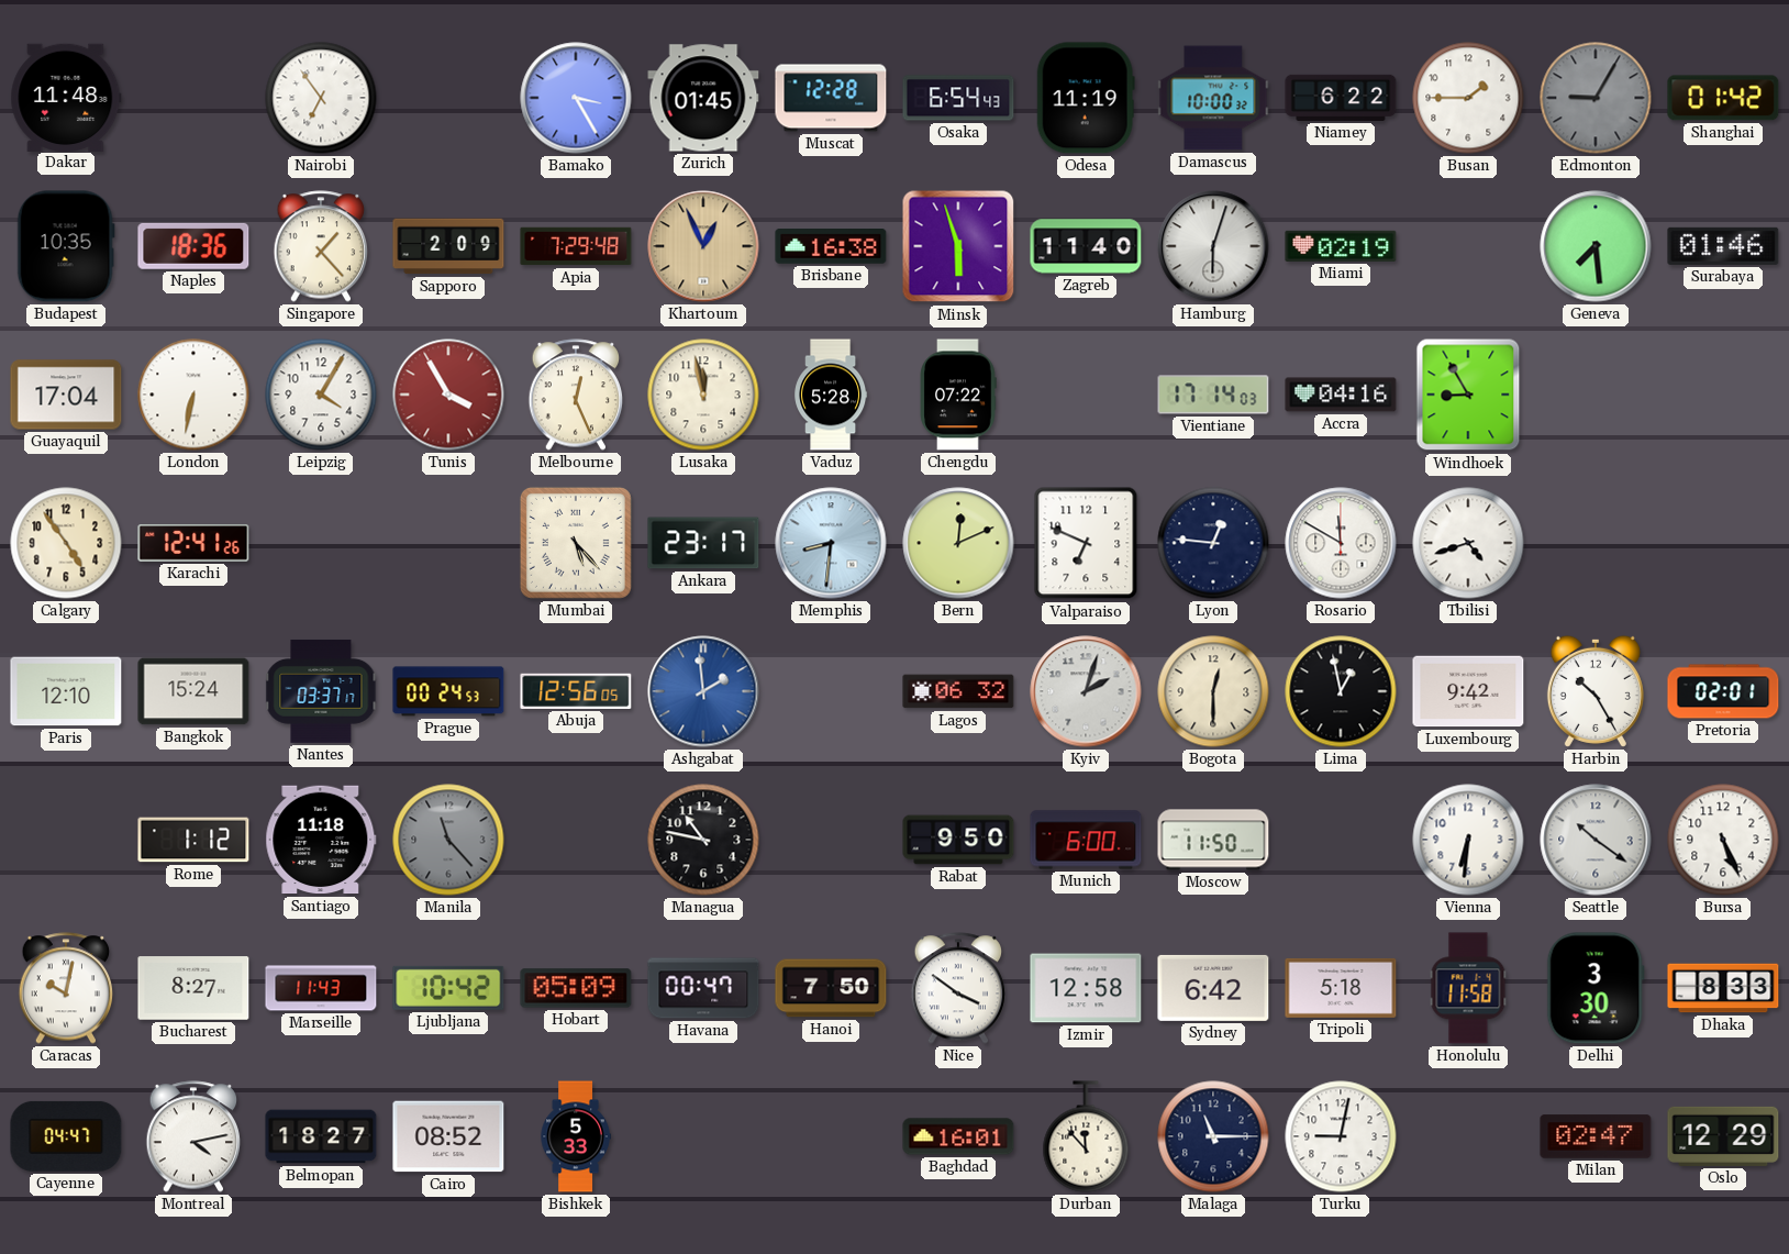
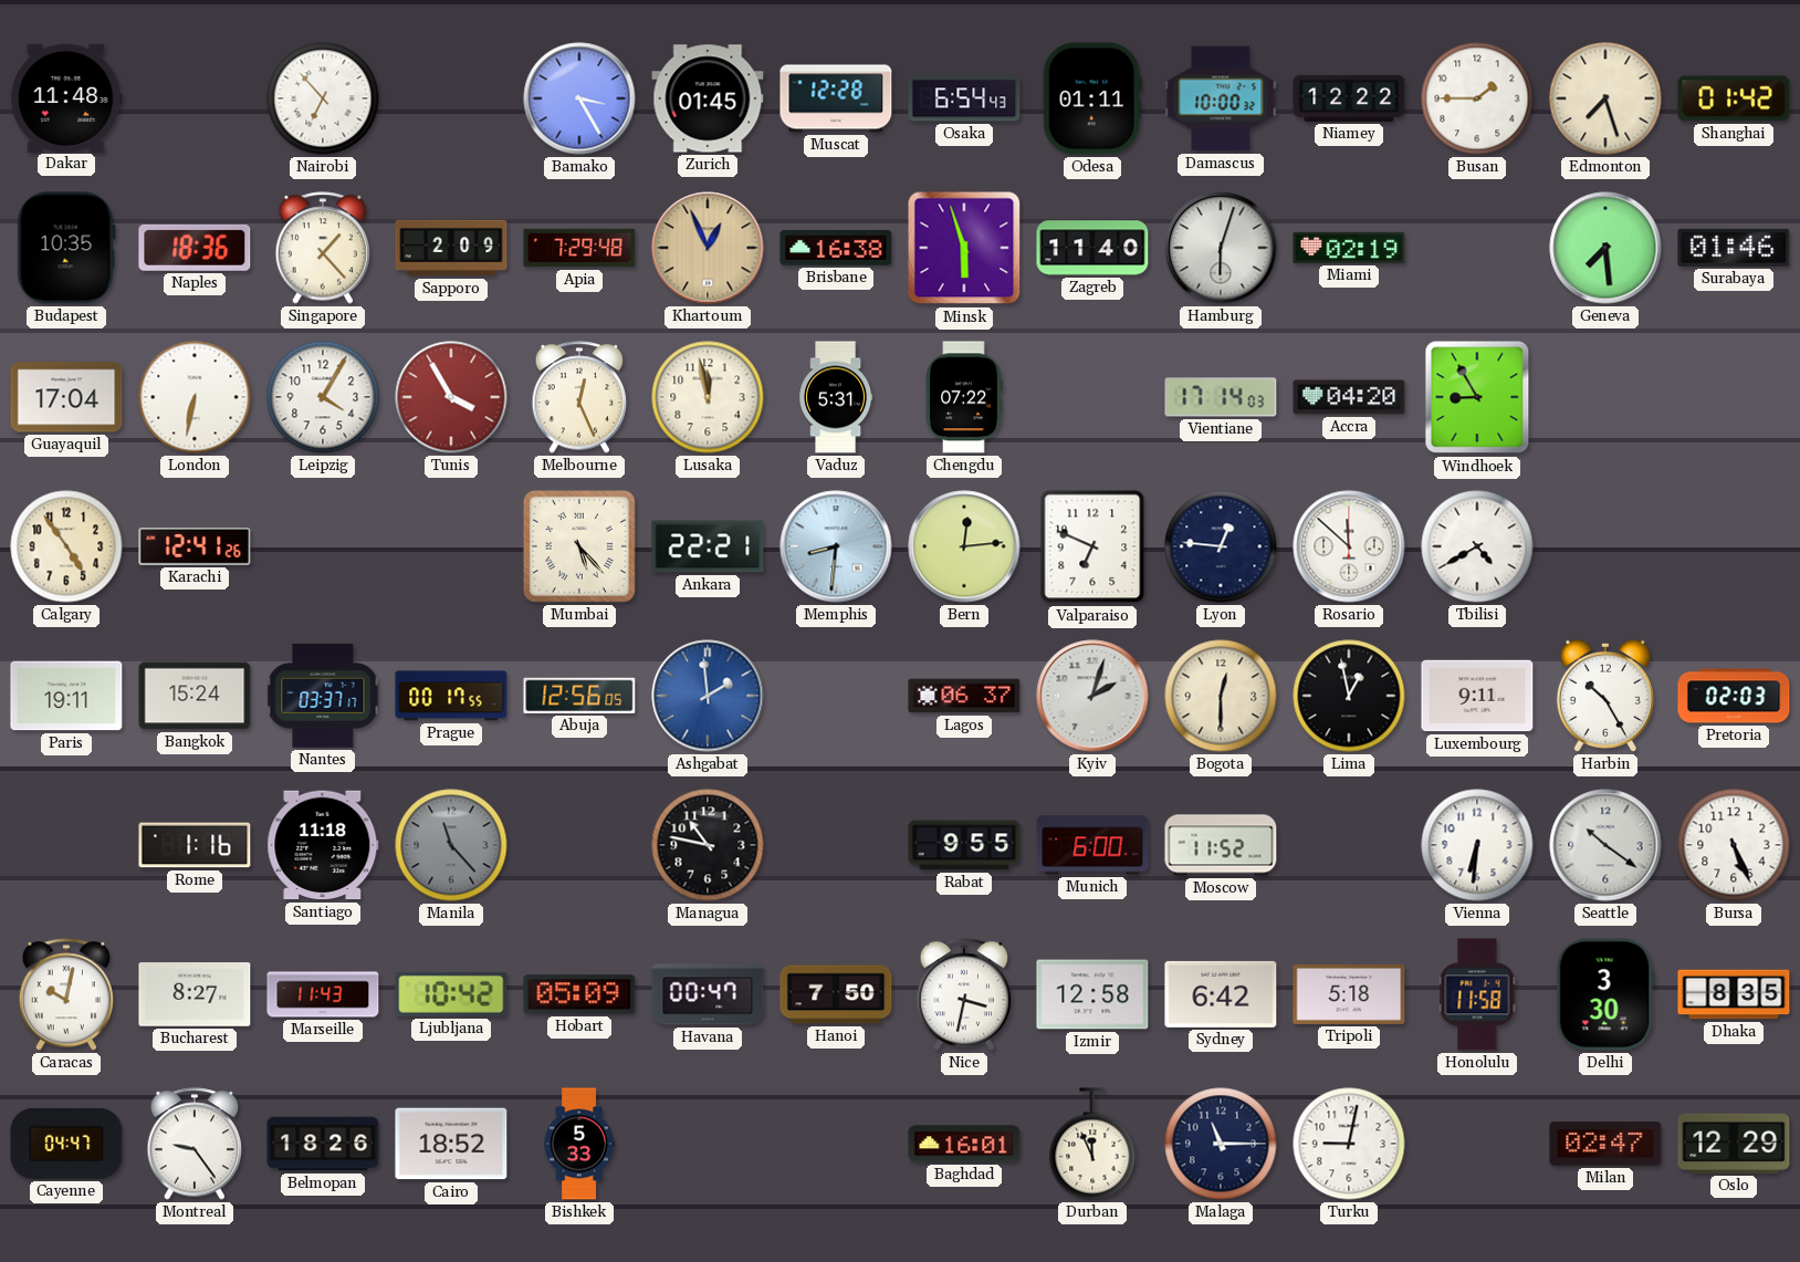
Nairobi: 6:54 -> 6:53
Odesa: 11:19 -> 01:11
Niamey: 6:22 -> 12:22
Edmonton: 9:05 -> 7:27
Edmonton dial: grey -> cream
Vaduz: 5:28 -> 5:31
Accra: 04:16 -> 04:20
Ankara: 23:17 -> 22:21
Bern: 12:11 -> 12:14
Rosario: 11:50 -> 11:52
Tbilisi: 4:42 -> 4:40
Paris: 12:10 -> 19:11
Prague: 00:24 -> 00:17
Lagos: 06:32 -> 06:37
Luxembourg: 9:42 -> 9:11
Pretoria: 02:01 -> 02:03
Rome: 1:12 -> 1:16
Rabat: 9:50 -> 9:55
Moscow: 11:50 -> 11:52
Nice: 3:51 -> 3:32
Dhaka: 8:33 -> 8:35
Montreal: 4:13 -> 9:24
Belmopan: 18:27 -> 18:26
Cairo: 08:52 -> 18:52
Durban: 11:53 -> 11:56
